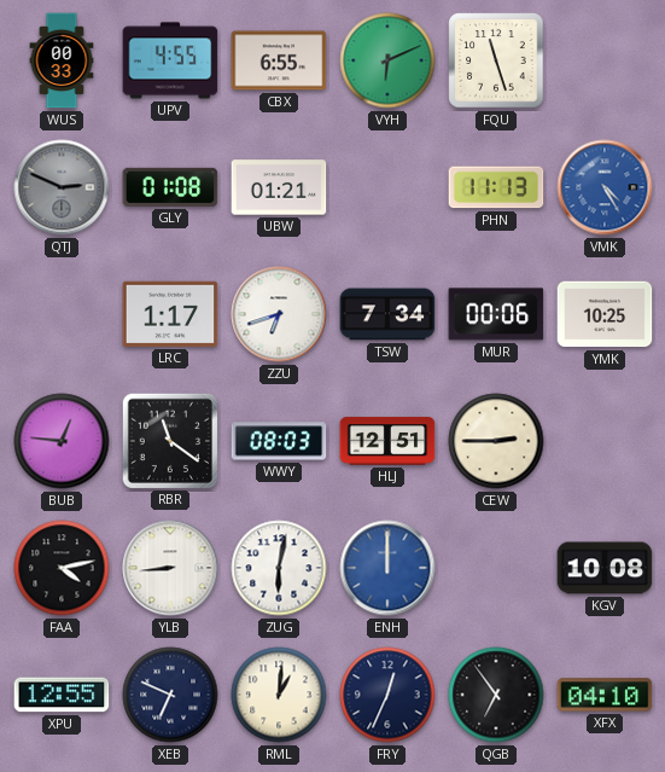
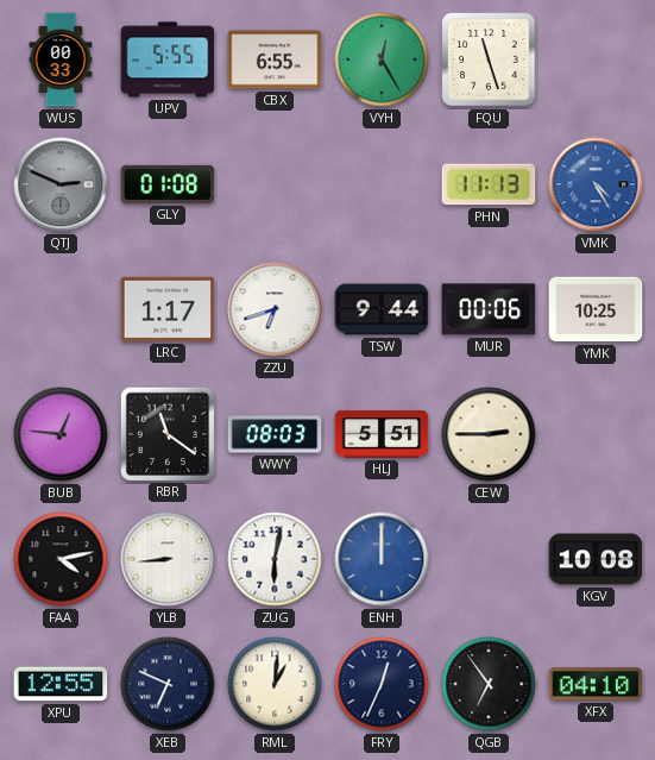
UPV: 4:55 -> 5:55
VYH: 6:11 -> 12:25
UBW: 01:21 -> none
TSW: 7:34 -> 9:44
HLJ: 12:51 -> 5:51
